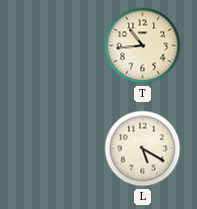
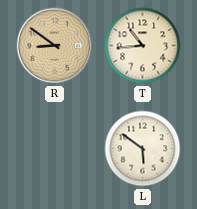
R: none -> 8:51
L: 5:20 -> 5:51
